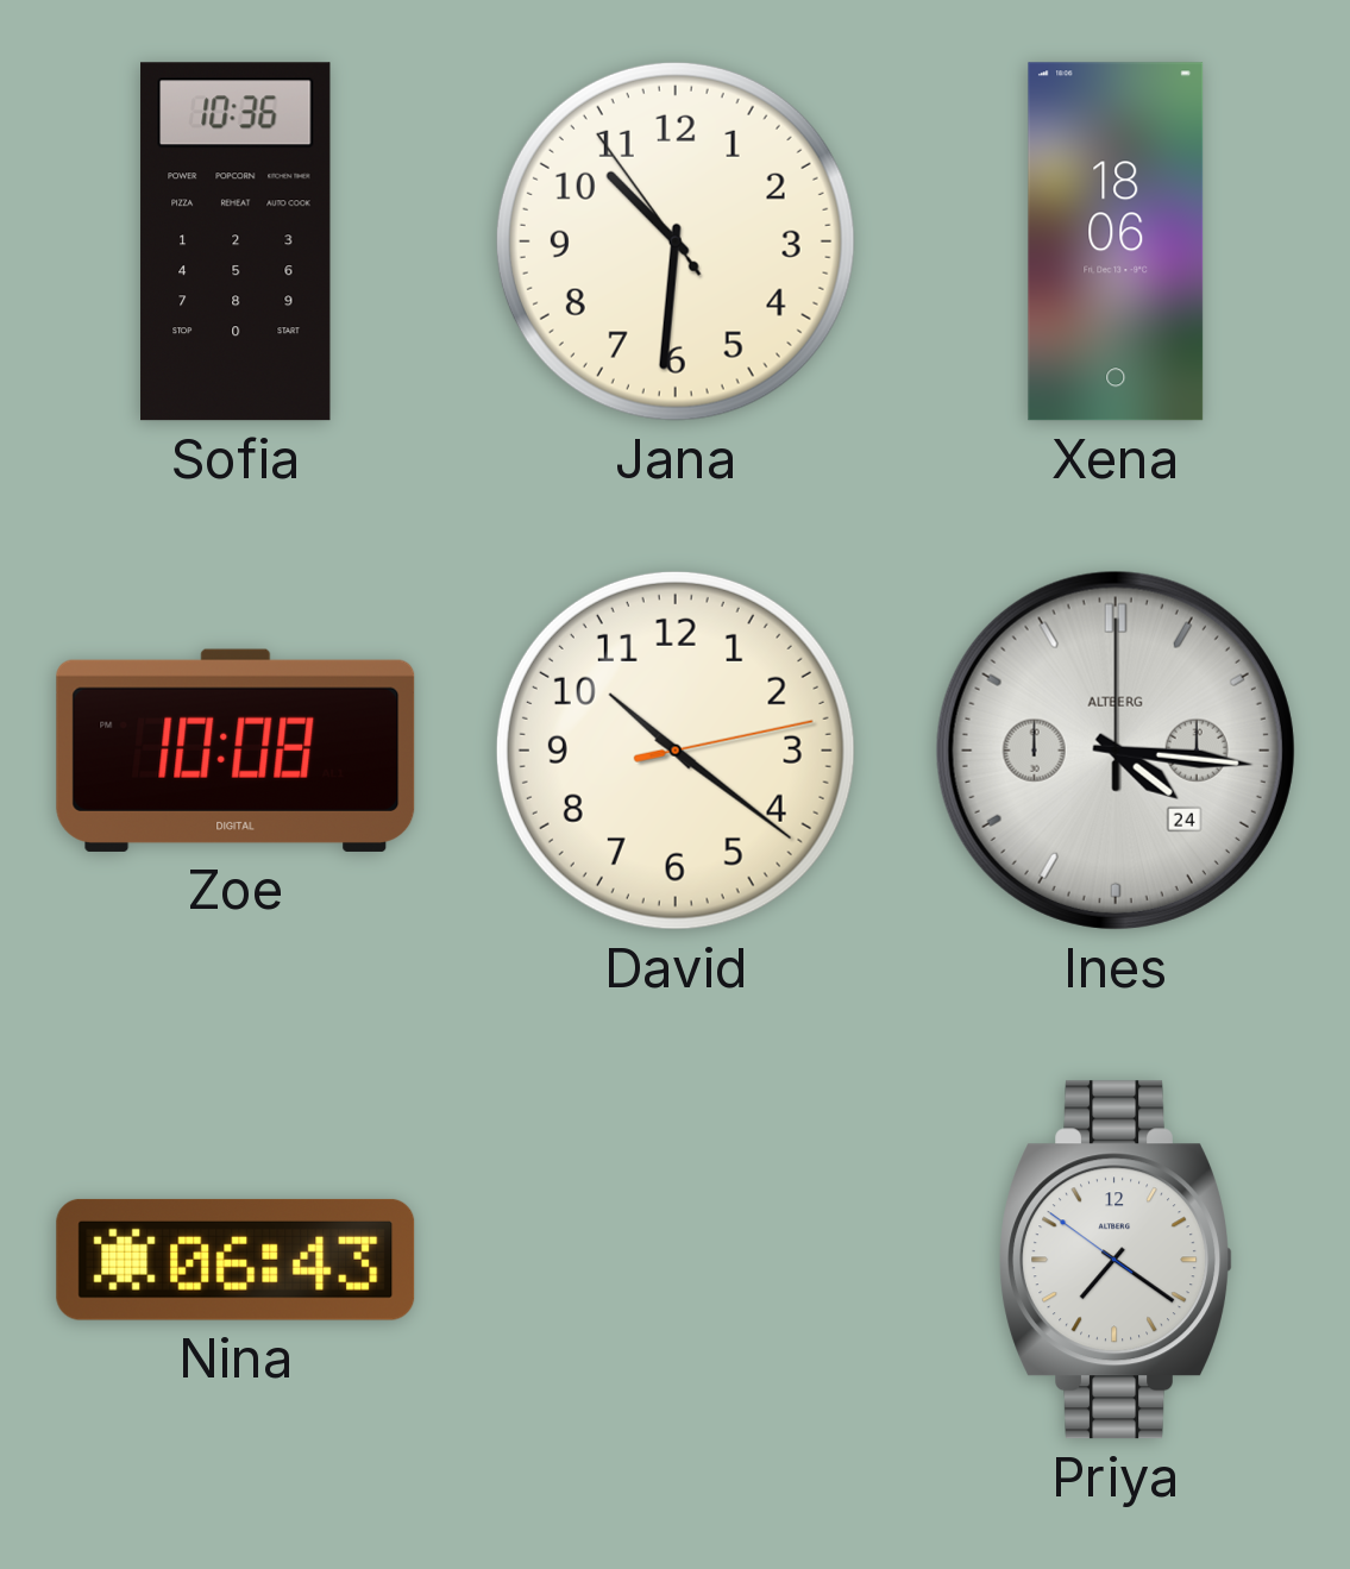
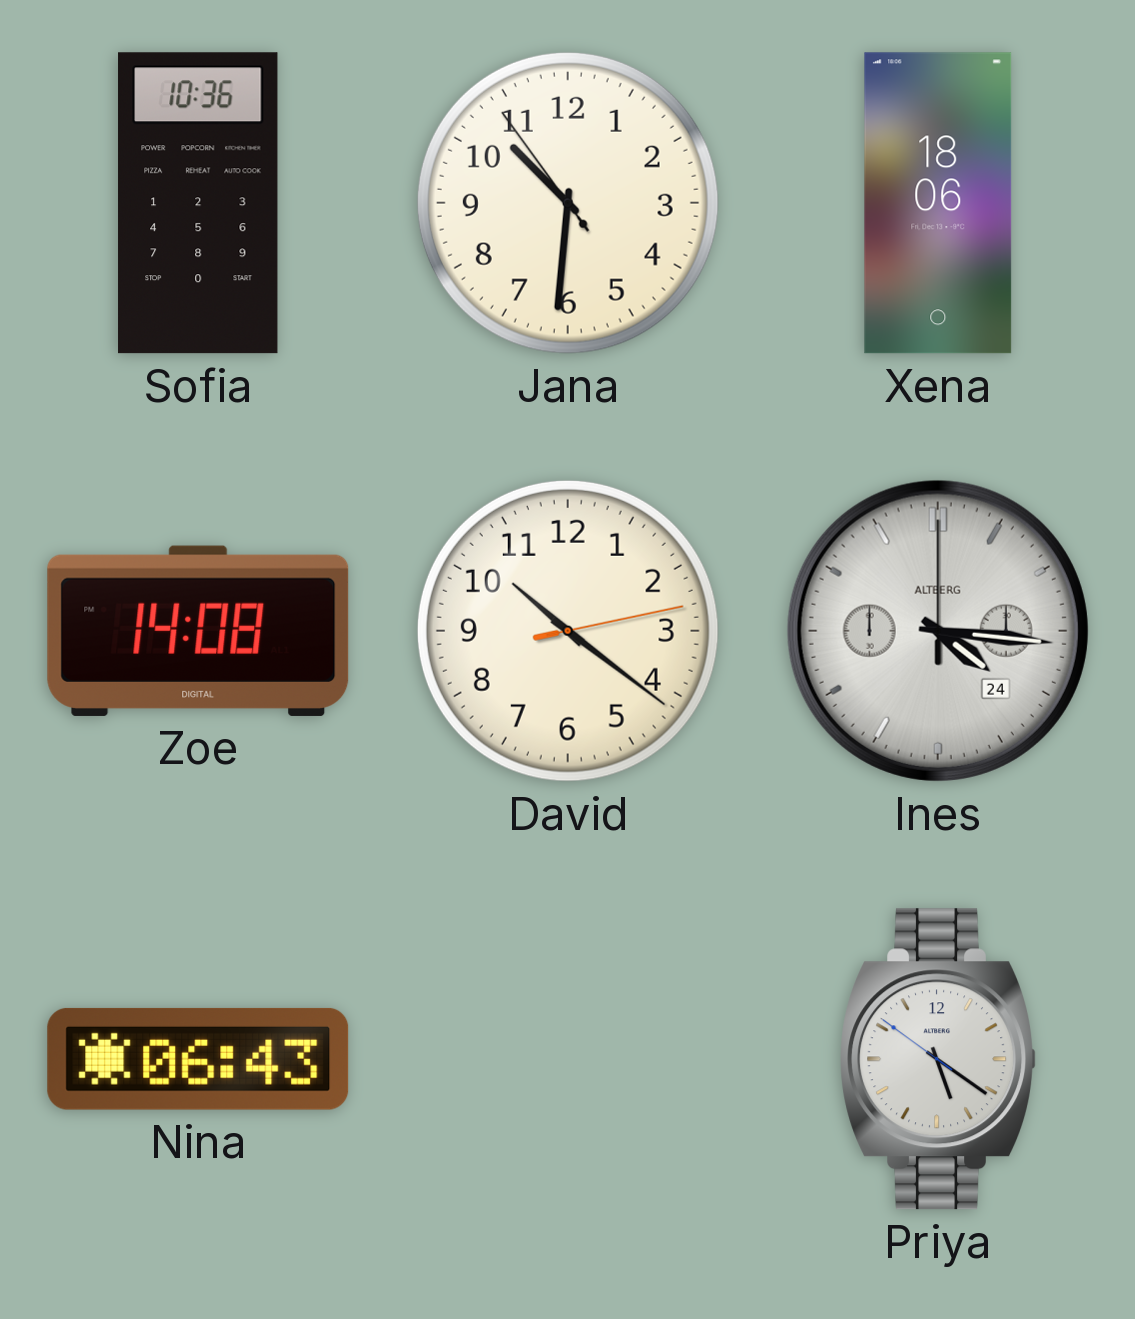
Zoe: 10:08 -> 14:08
Priya: 7:20 -> 5:20
